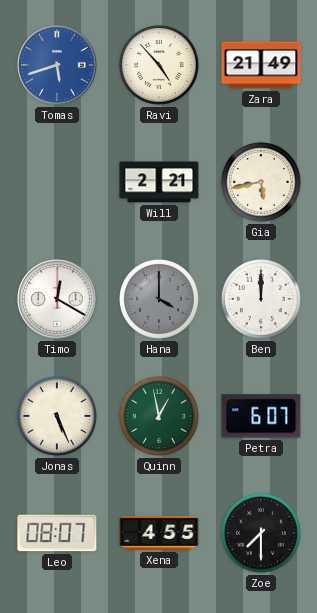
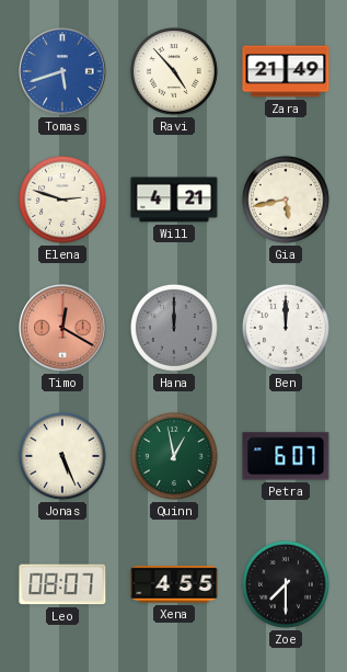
Elena: none -> 2:48
Will: 2:21 -> 4:21
Timo dial: white -> salmon
Hana: 4:00 -> 12:00
